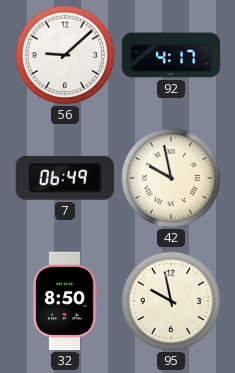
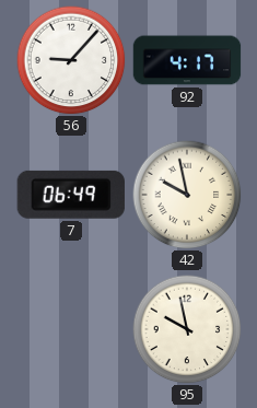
56: 9:08 -> 9:07
32: 8:50 -> none
